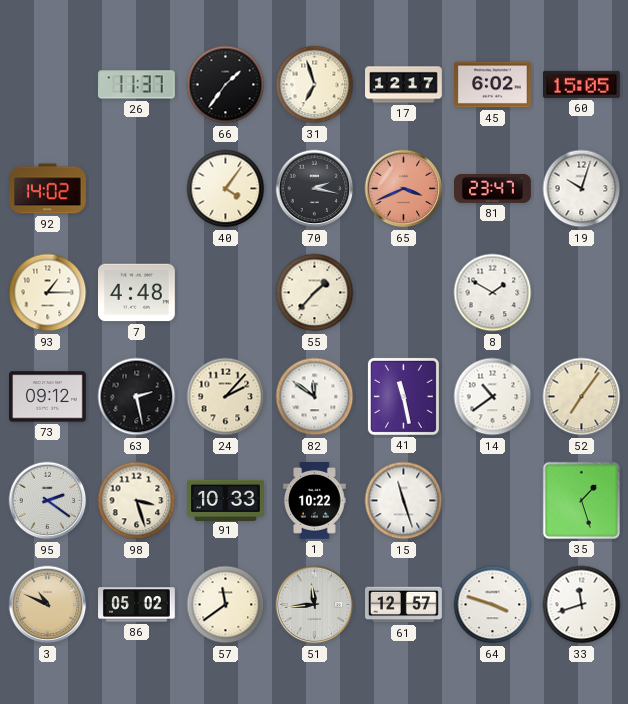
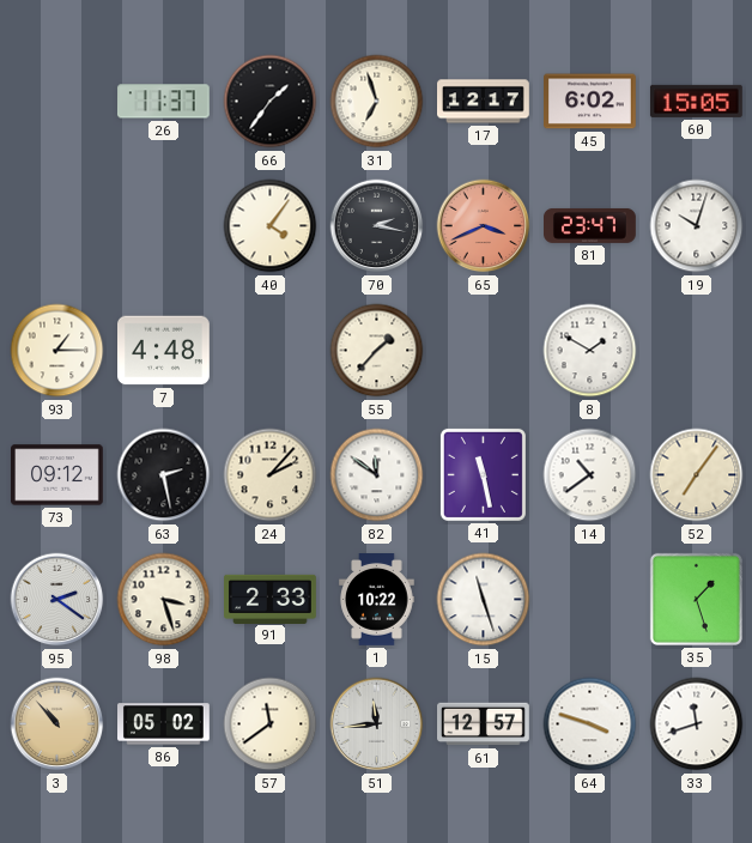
92: 14:02 -> none
91: 10:33 -> 2:33
3: 10:49 -> 10:53
